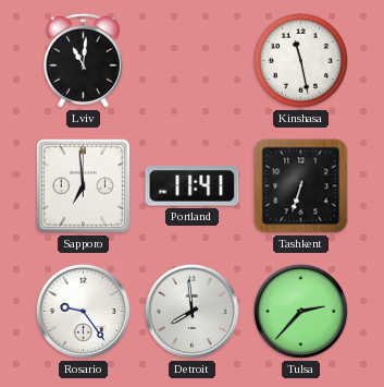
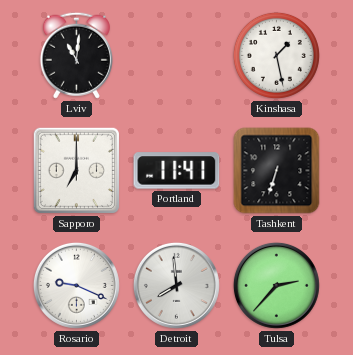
Kinshasa: 11:28 -> 1:28
Sapporo: 6:59 -> 7:00
Rosario: 9:24 -> 9:19
